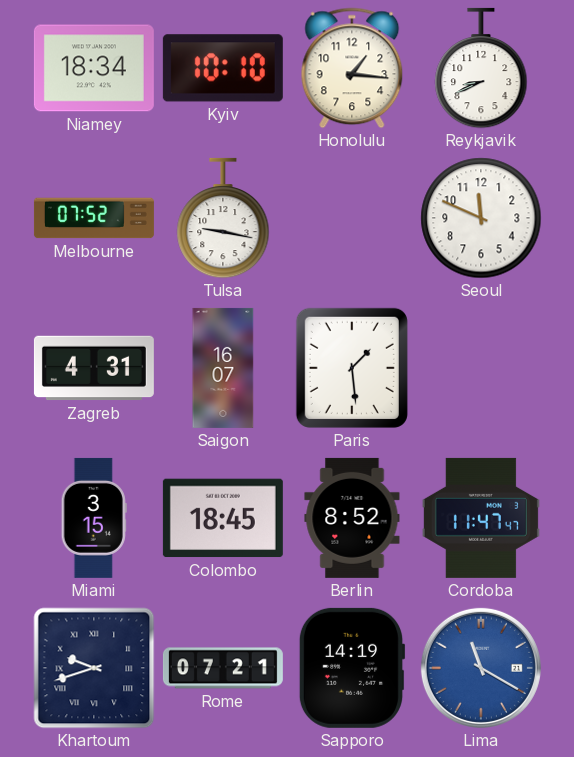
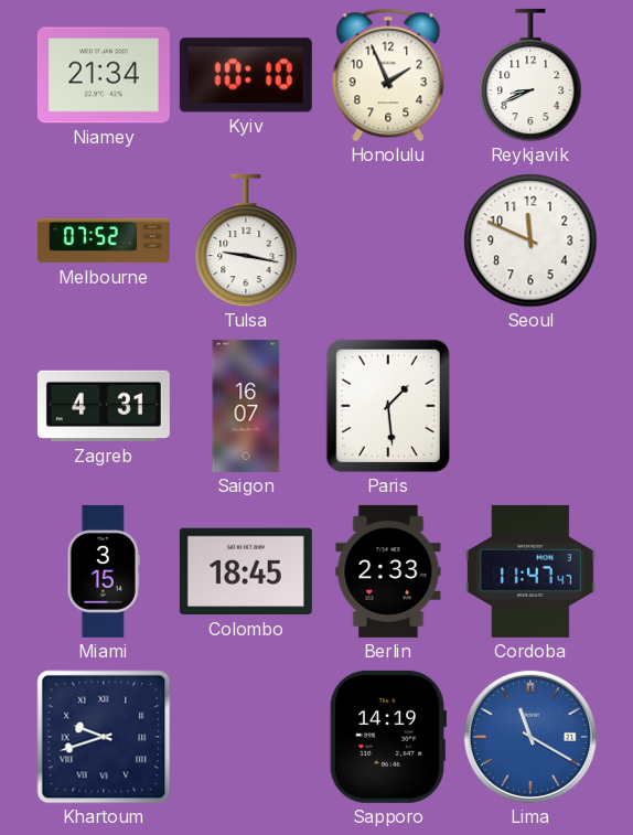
Niamey: 18:34 -> 21:34
Honolulu: 1:16 -> 1:56
Berlin: 8:52 -> 2:33
Rome: 07:21 -> none
